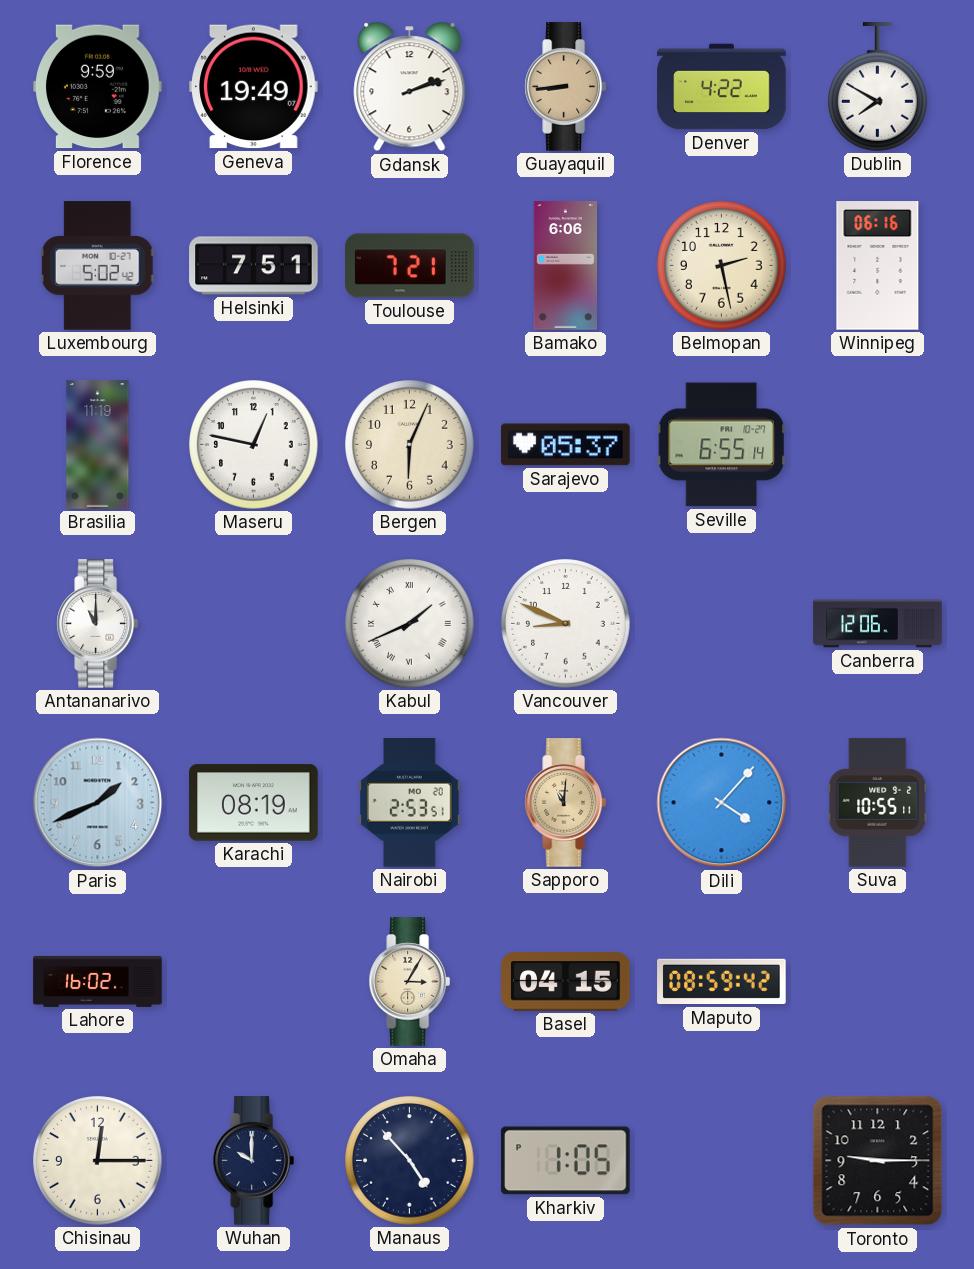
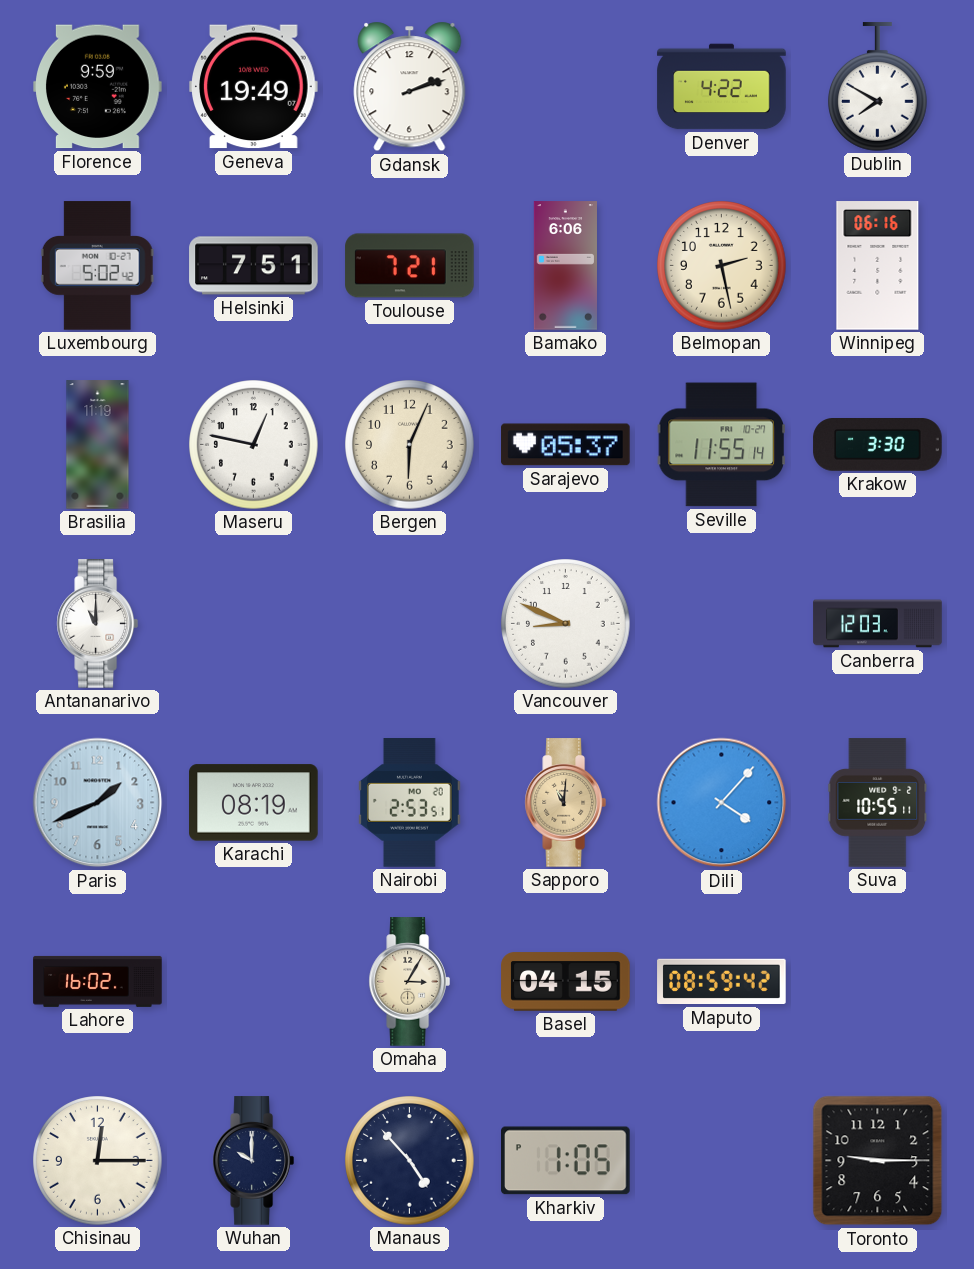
Guayaquil: 8:44 -> none
Seville: 6:55 -> 11:55
Krakow: none -> 3:30
Kabul: 1:41 -> none
Canberra: 12:06 -> 12:03
